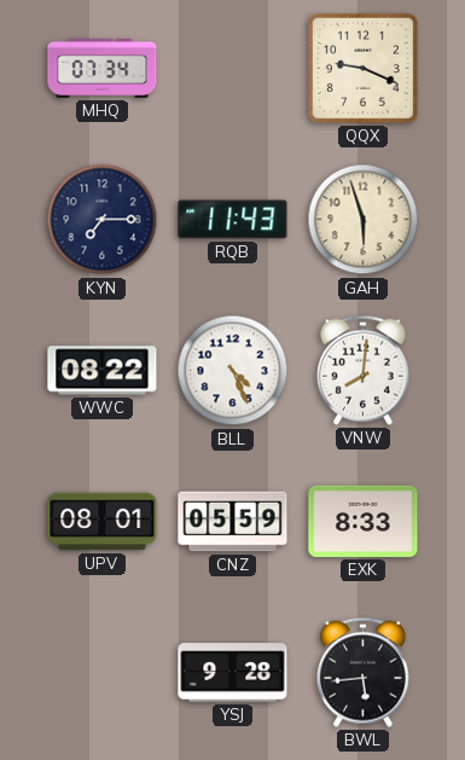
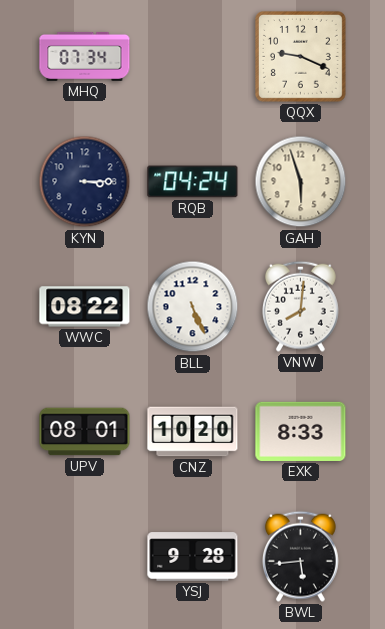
KYN: 7:15 -> 3:15
RQB: 11:43 -> 04:24
BLL: 4:26 -> 5:26
CNZ: 05:59 -> 10:20
